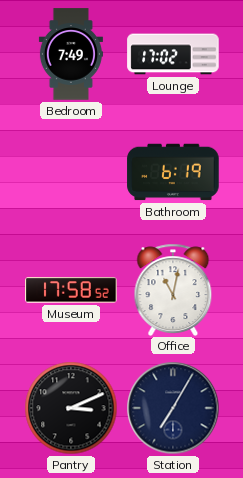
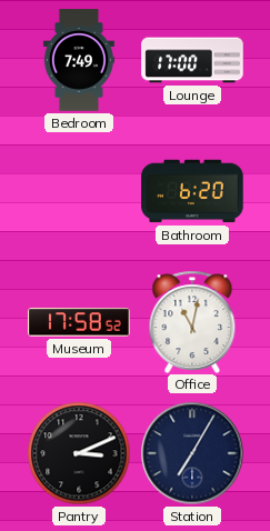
Lounge: 17:02 -> 17:00
Bathroom: 6:19 -> 6:20
